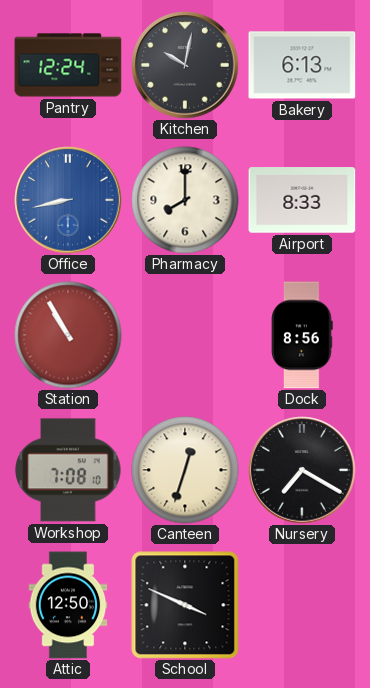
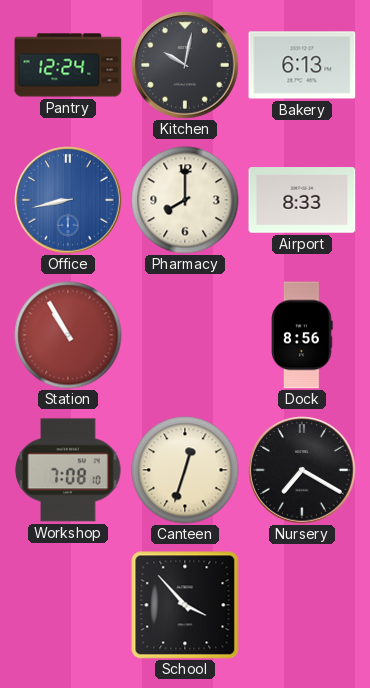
Attic: 12:50 -> none
School: 3:49 -> 3:53
